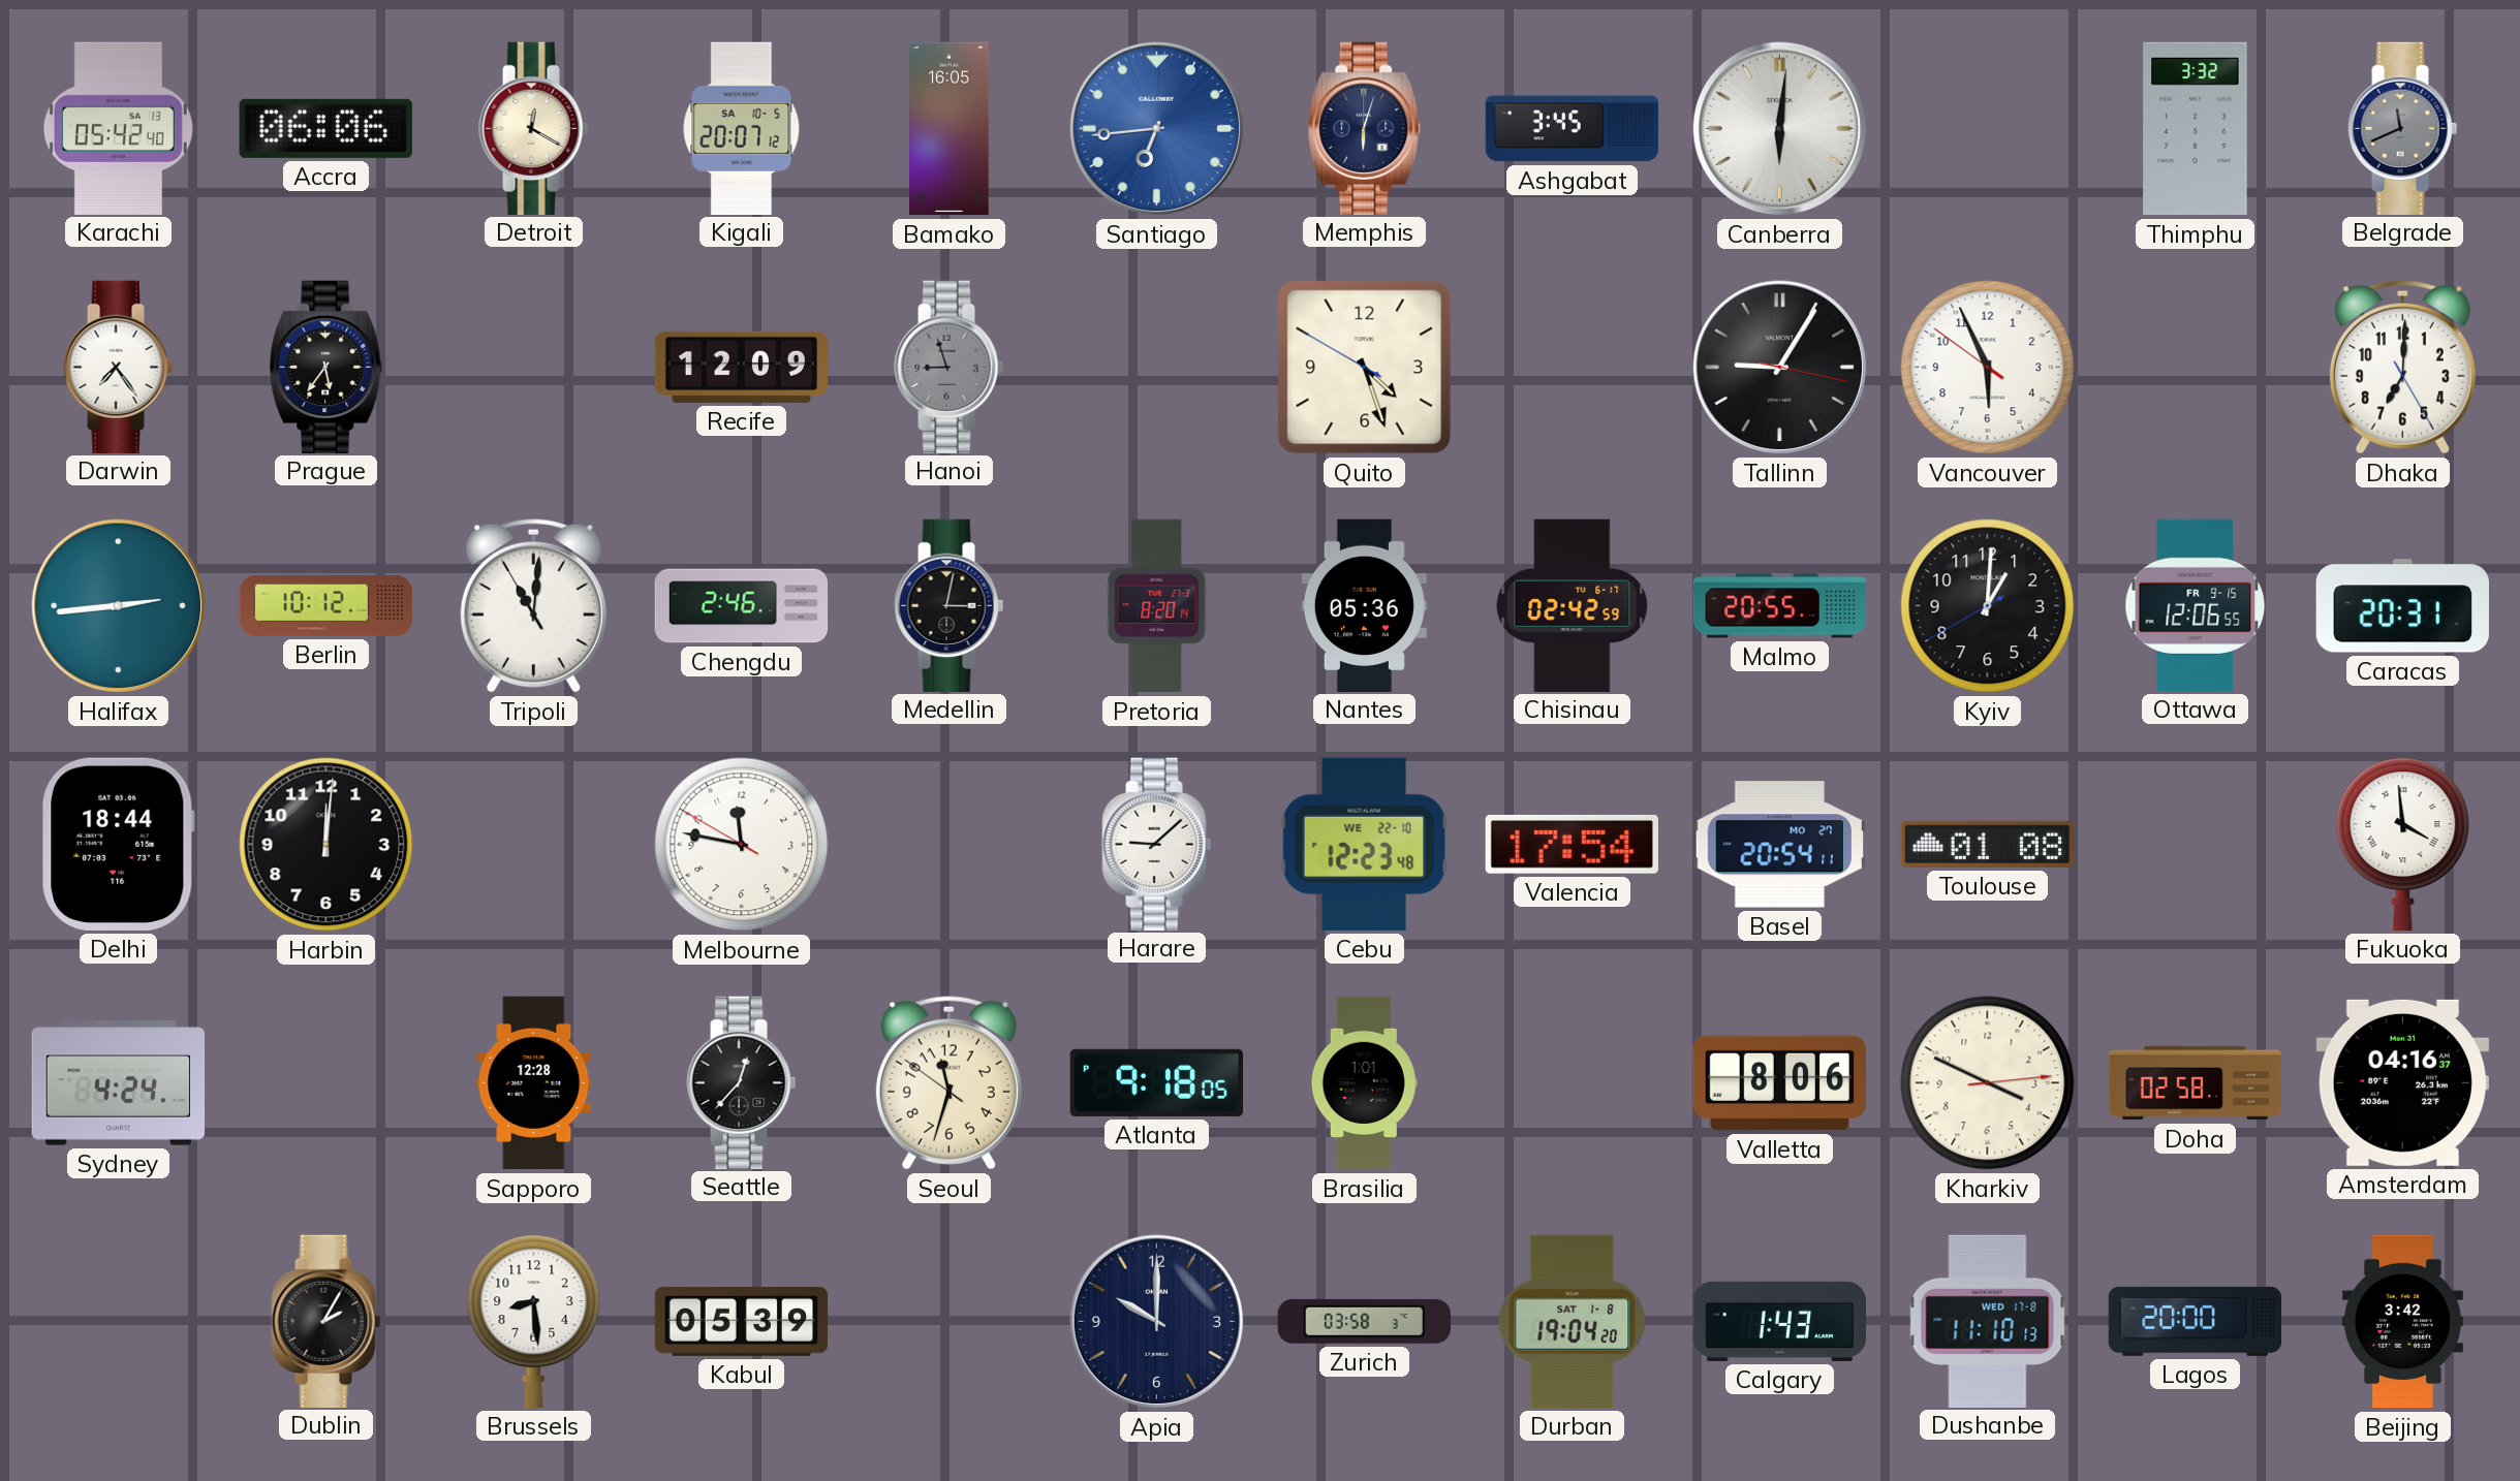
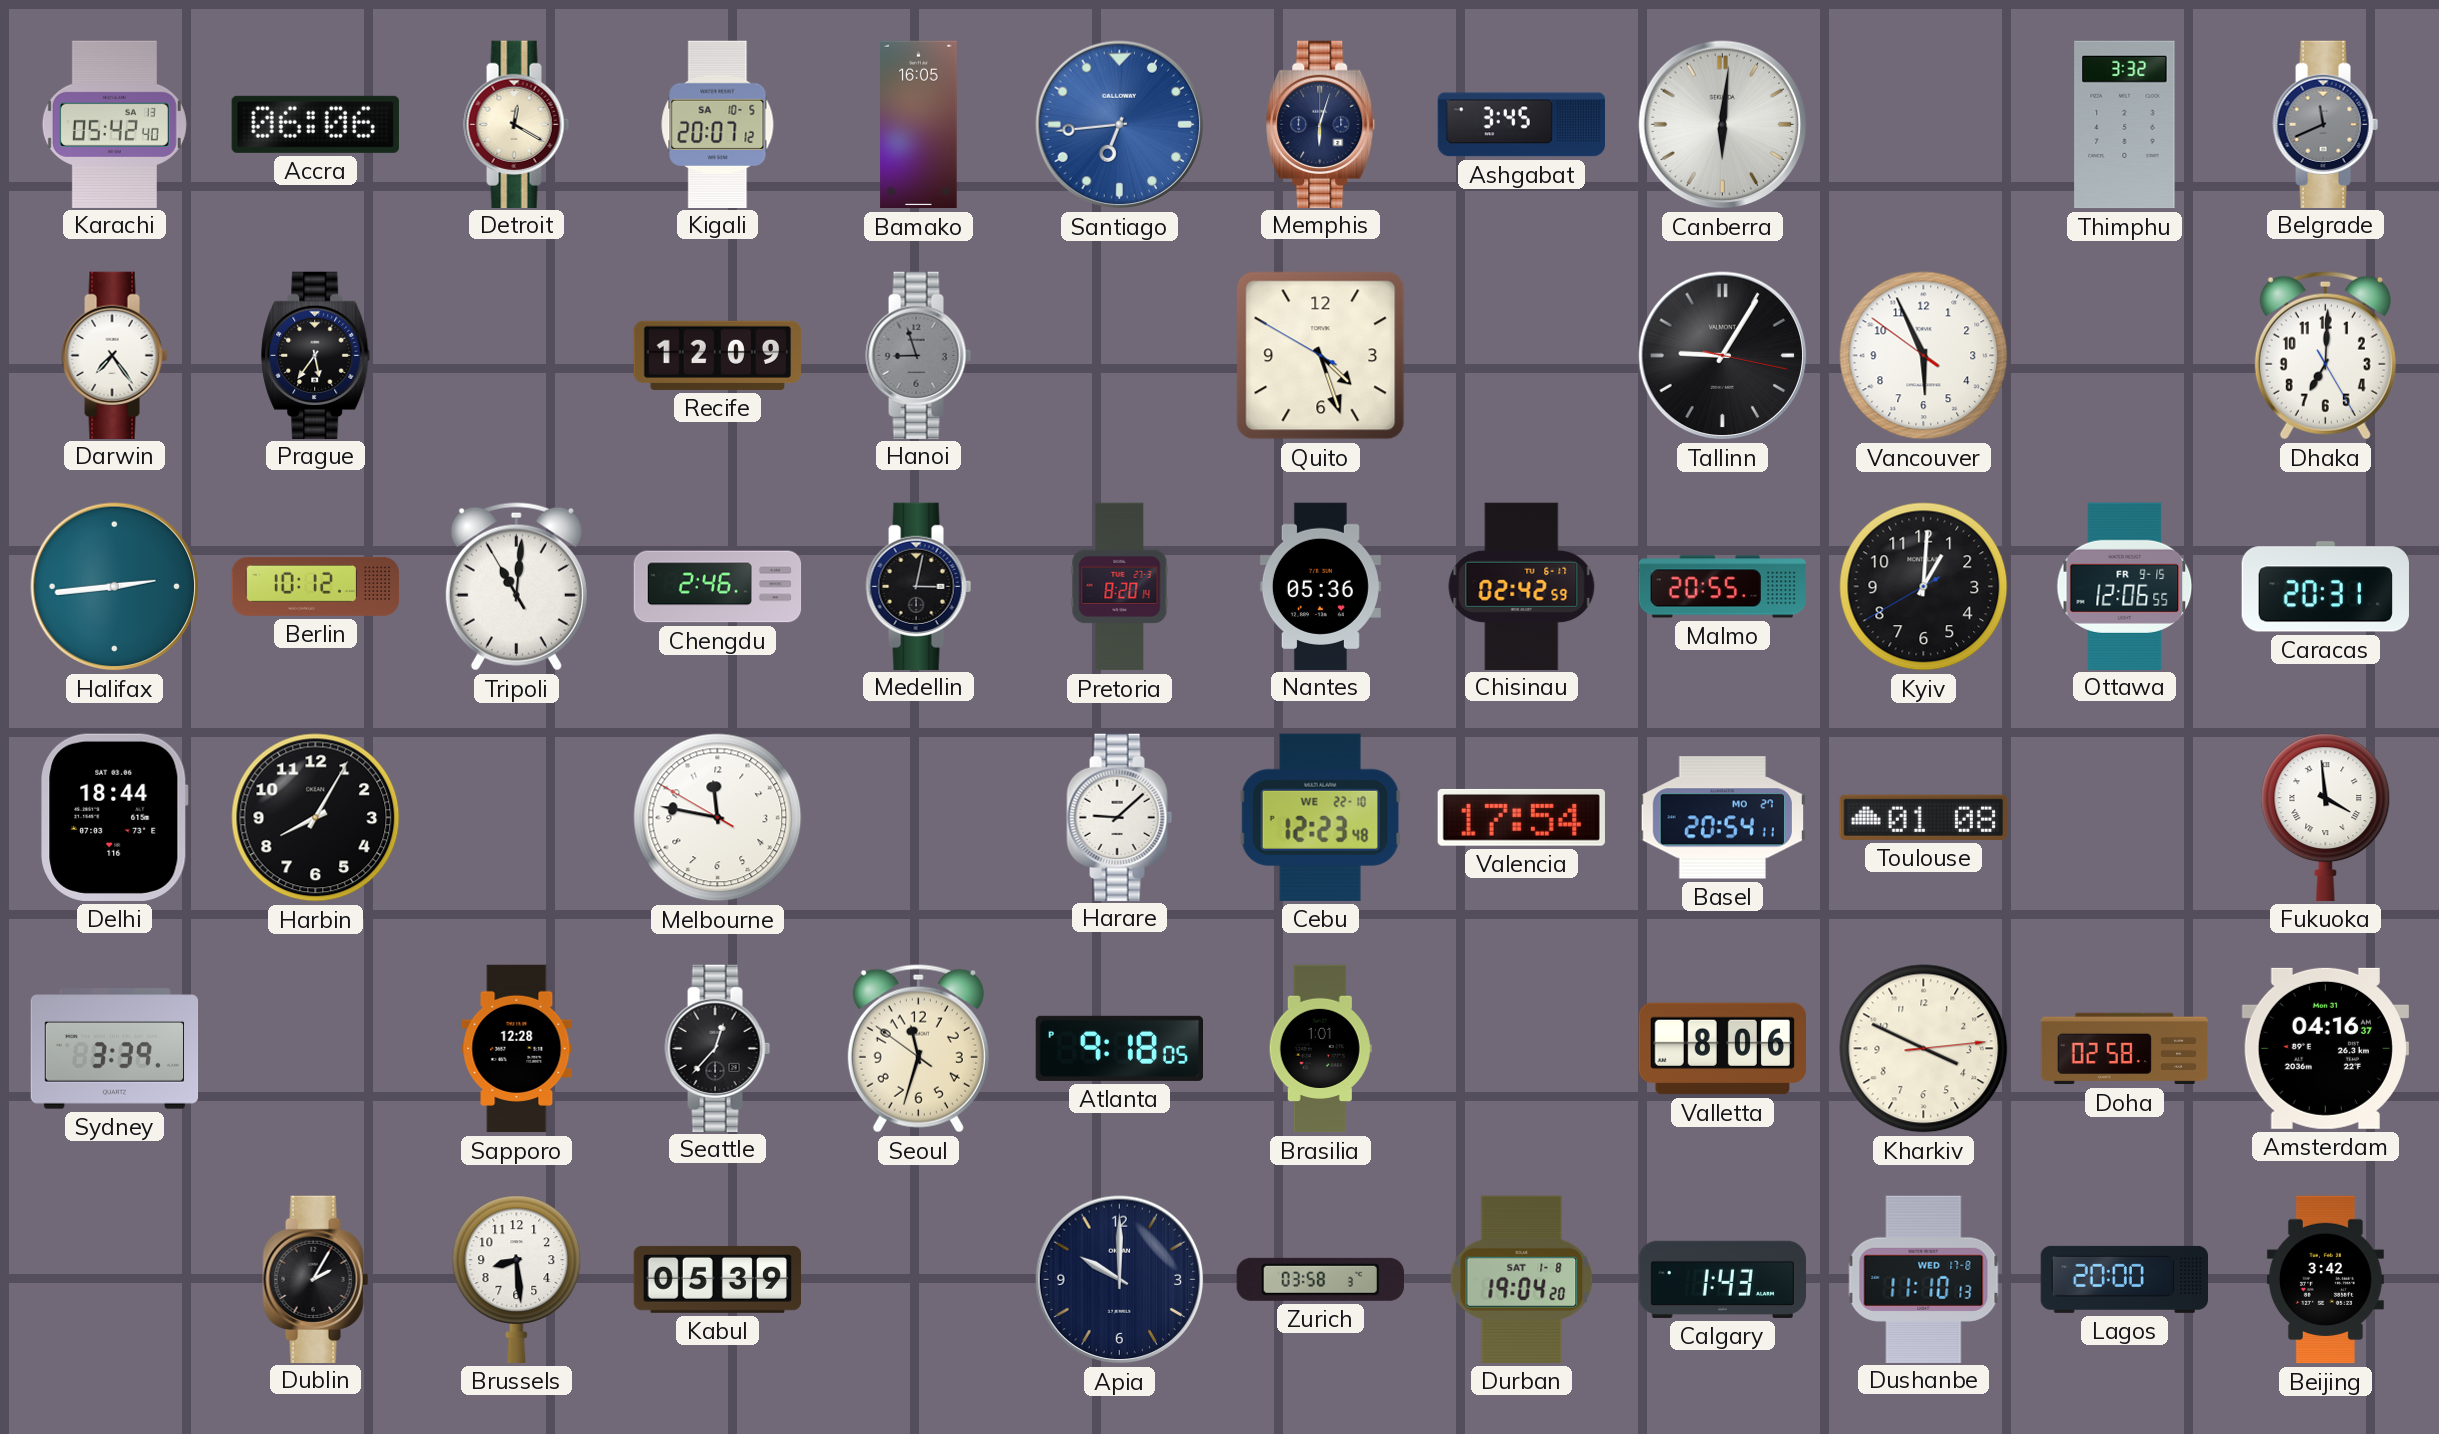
Harbin: 12:01 -> 8:05
Sydney: 4:24 -> 3:39
